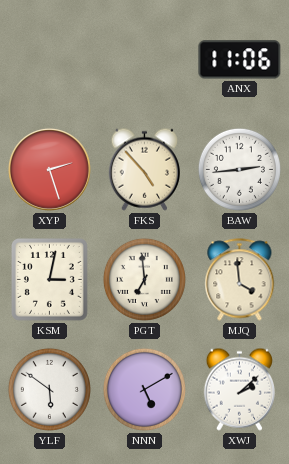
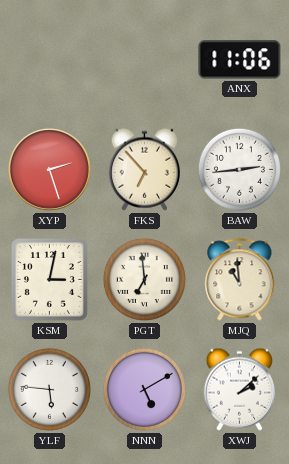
FKS: 4:53 -> 6:53
MJQ: 3:59 -> 10:59
YLF: 5:51 -> 5:46
